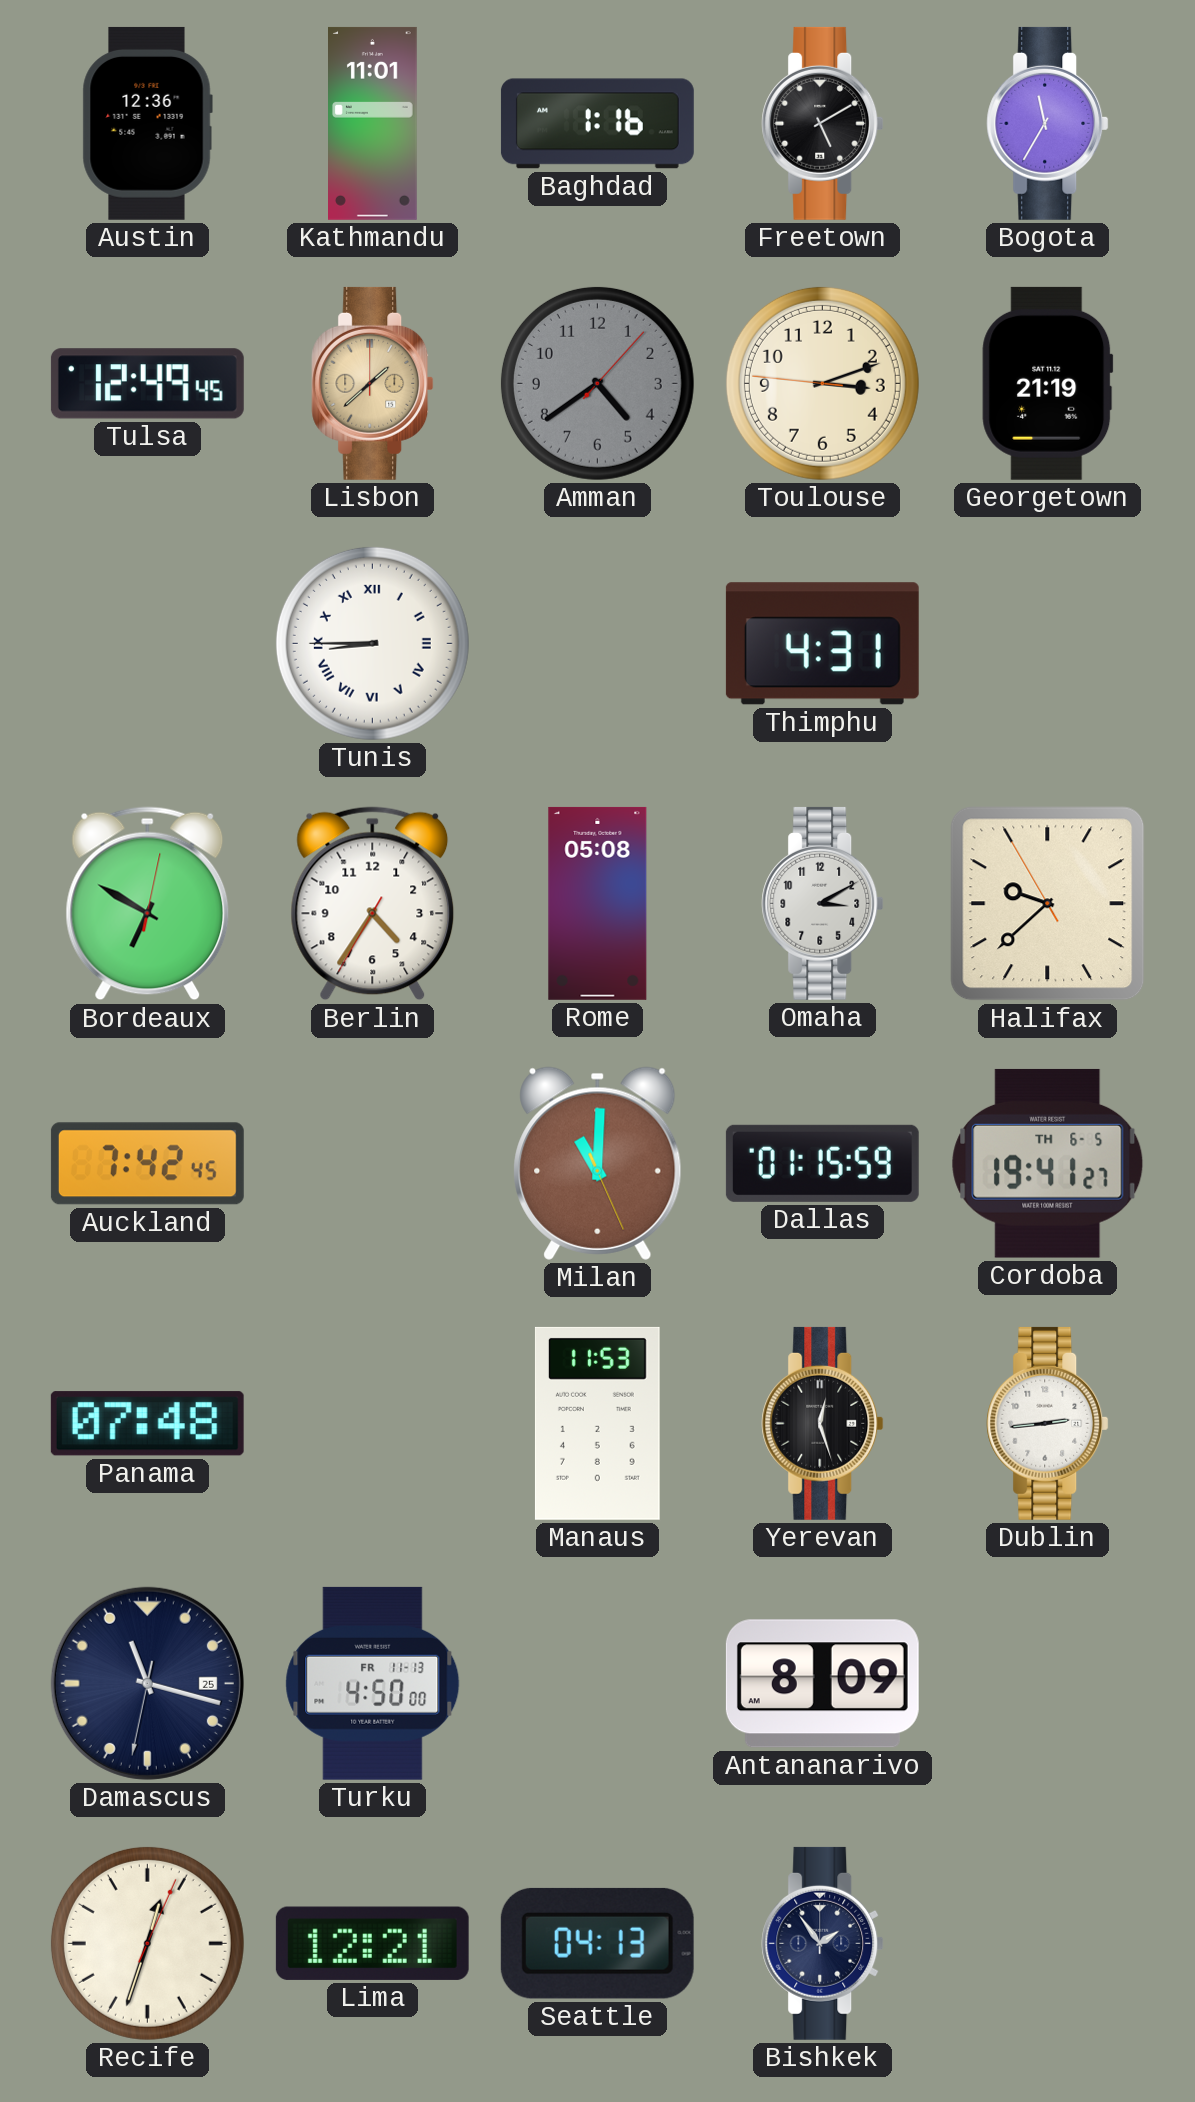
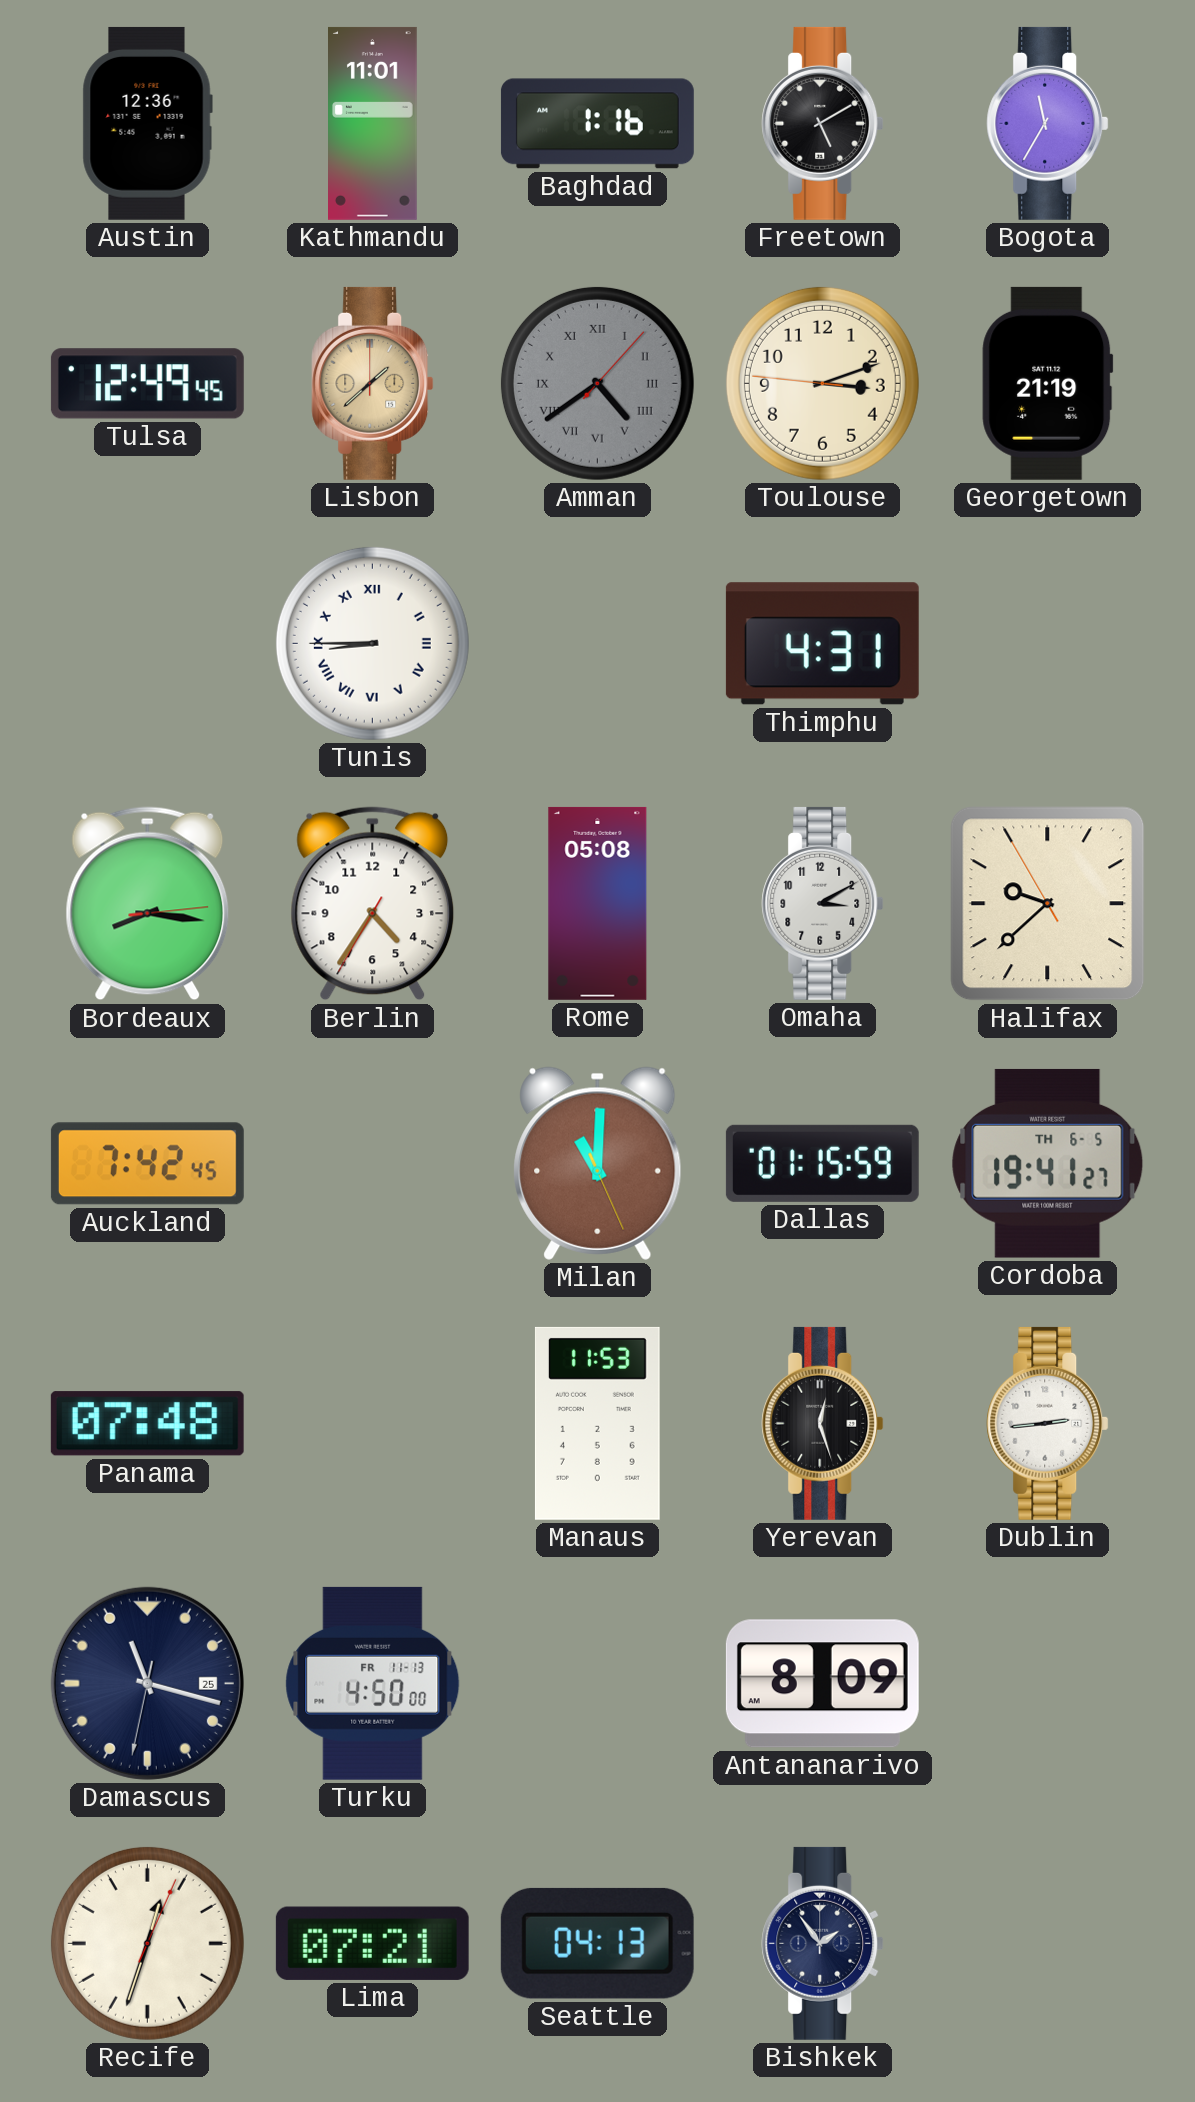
Amman numerals: Arabic -> Roman
Bordeaux: 6:50 -> 8:16
Lima: 12:21 -> 07:21
